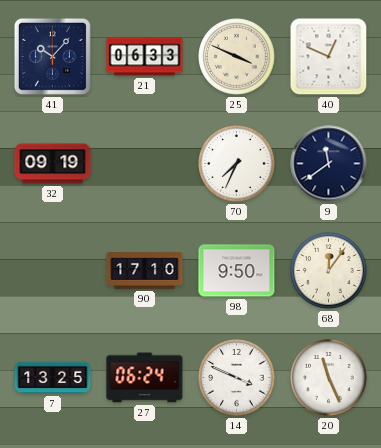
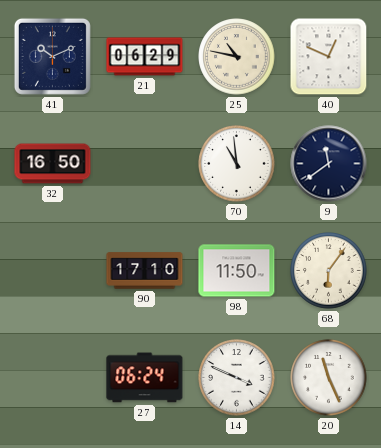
41: 10:07 -> 10:11
21: 06:33 -> 06:29
25: 3:49 -> 10:47
32: 09:19 -> 16:50
70: 7:34 -> 10:59
98: 9:50 -> 11:50
68: 12:06 -> 6:06
7: 13:25 -> none
